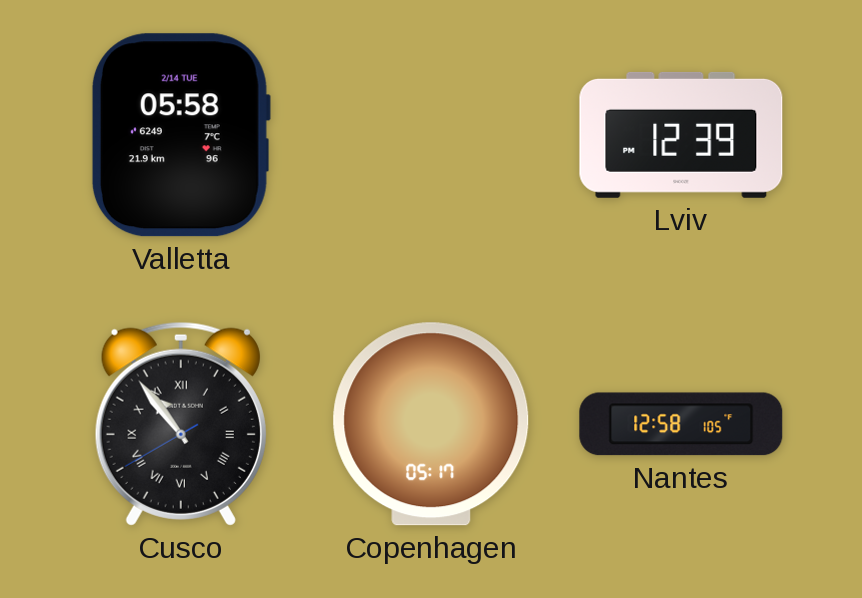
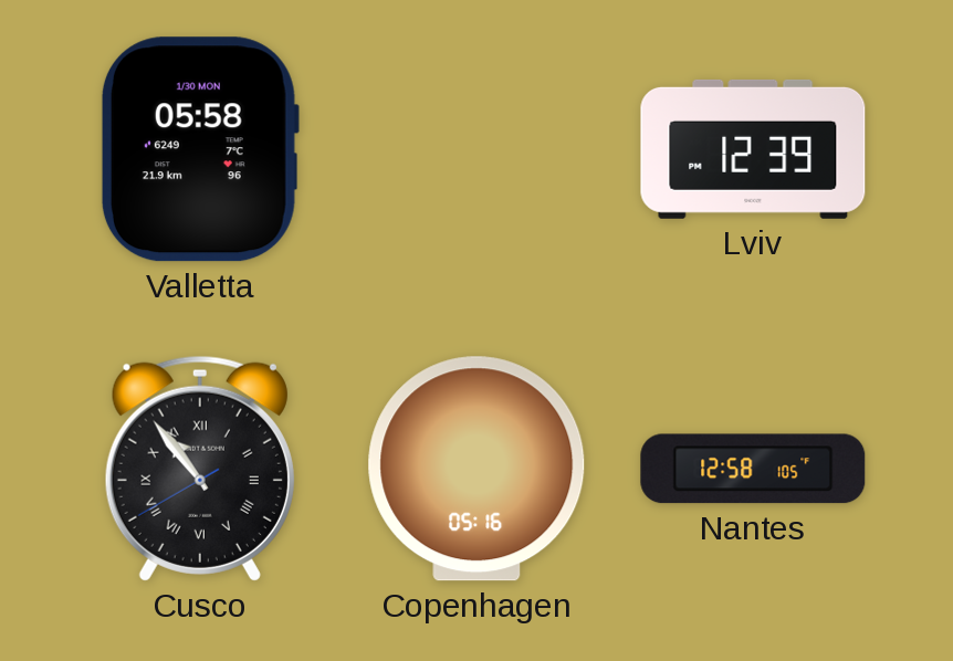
Valletta date: 2/14 TUE -> 1/30 MON
Copenhagen: 05:17 -> 05:16
